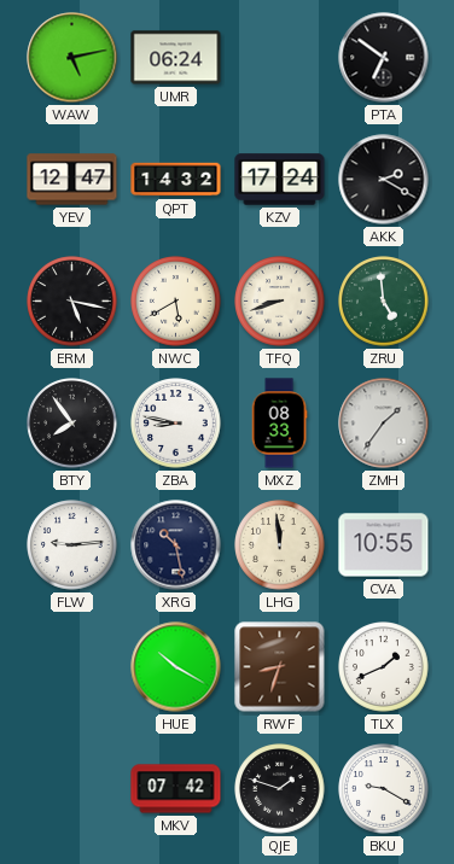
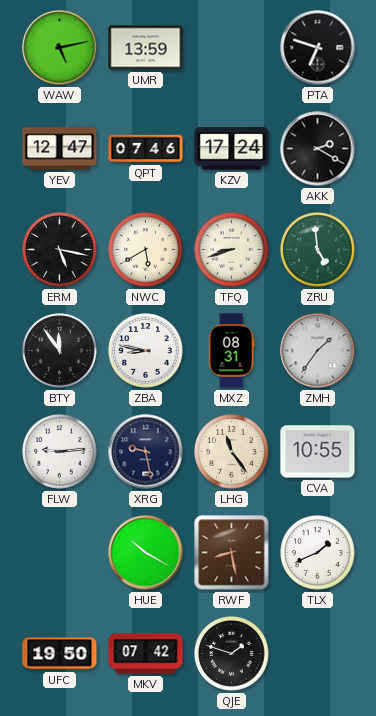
UMR: 06:24 -> 13:59
PTA: 6:51 -> 6:48
QPT: 14:32 -> 07:46
BTY: 7:54 -> 11:54
MXZ: 08:33 -> 08:31
XRG: 10:28 -> 9:28
LHG: 11:59 -> 11:24
RWF: 8:33 -> 8:28
UFC: none -> 19:50
BKU: 9:20 -> none
